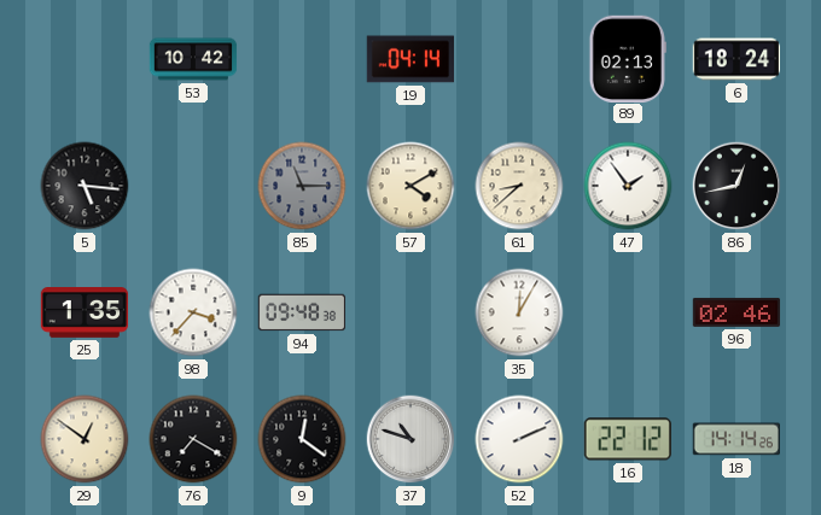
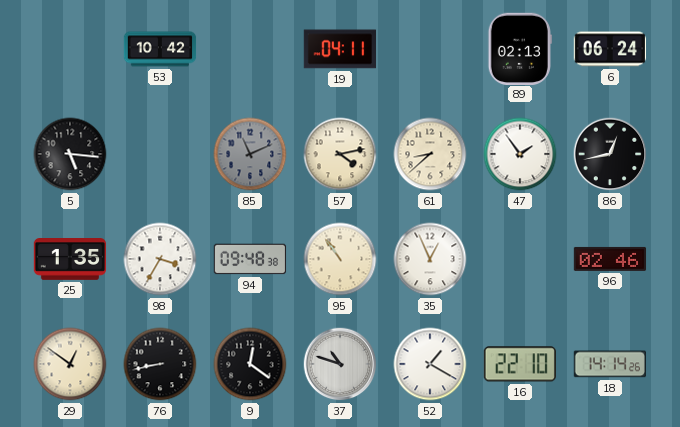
19: 04:14 -> 04:11
6: 18:24 -> 06:24
85: 11:15 -> 11:11
57: 4:10 -> 4:13
98: 3:37 -> 3:35
95: none -> 10:54
35: 12:05 -> 12:56
76: 7:20 -> 8:43
52: 2:11 -> 1:20
16: 22:12 -> 22:10
